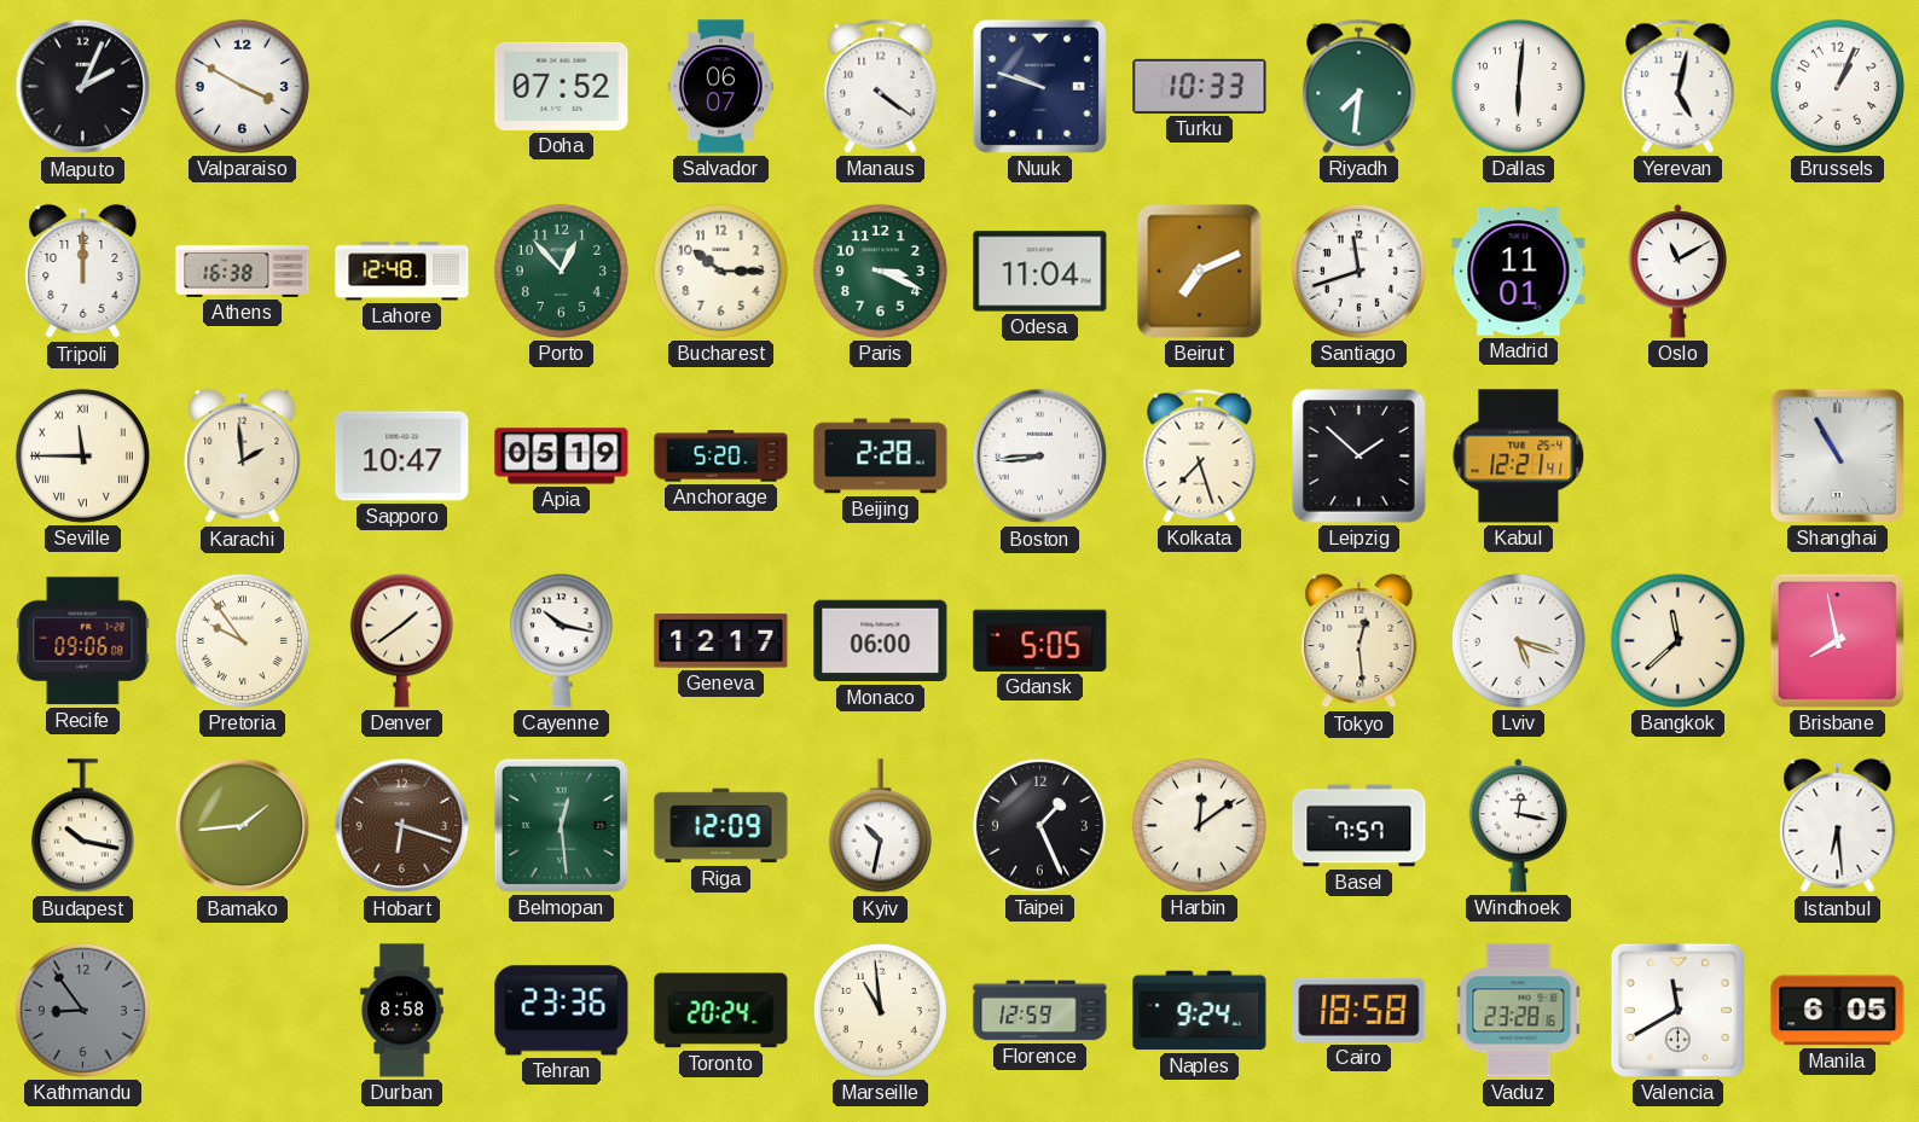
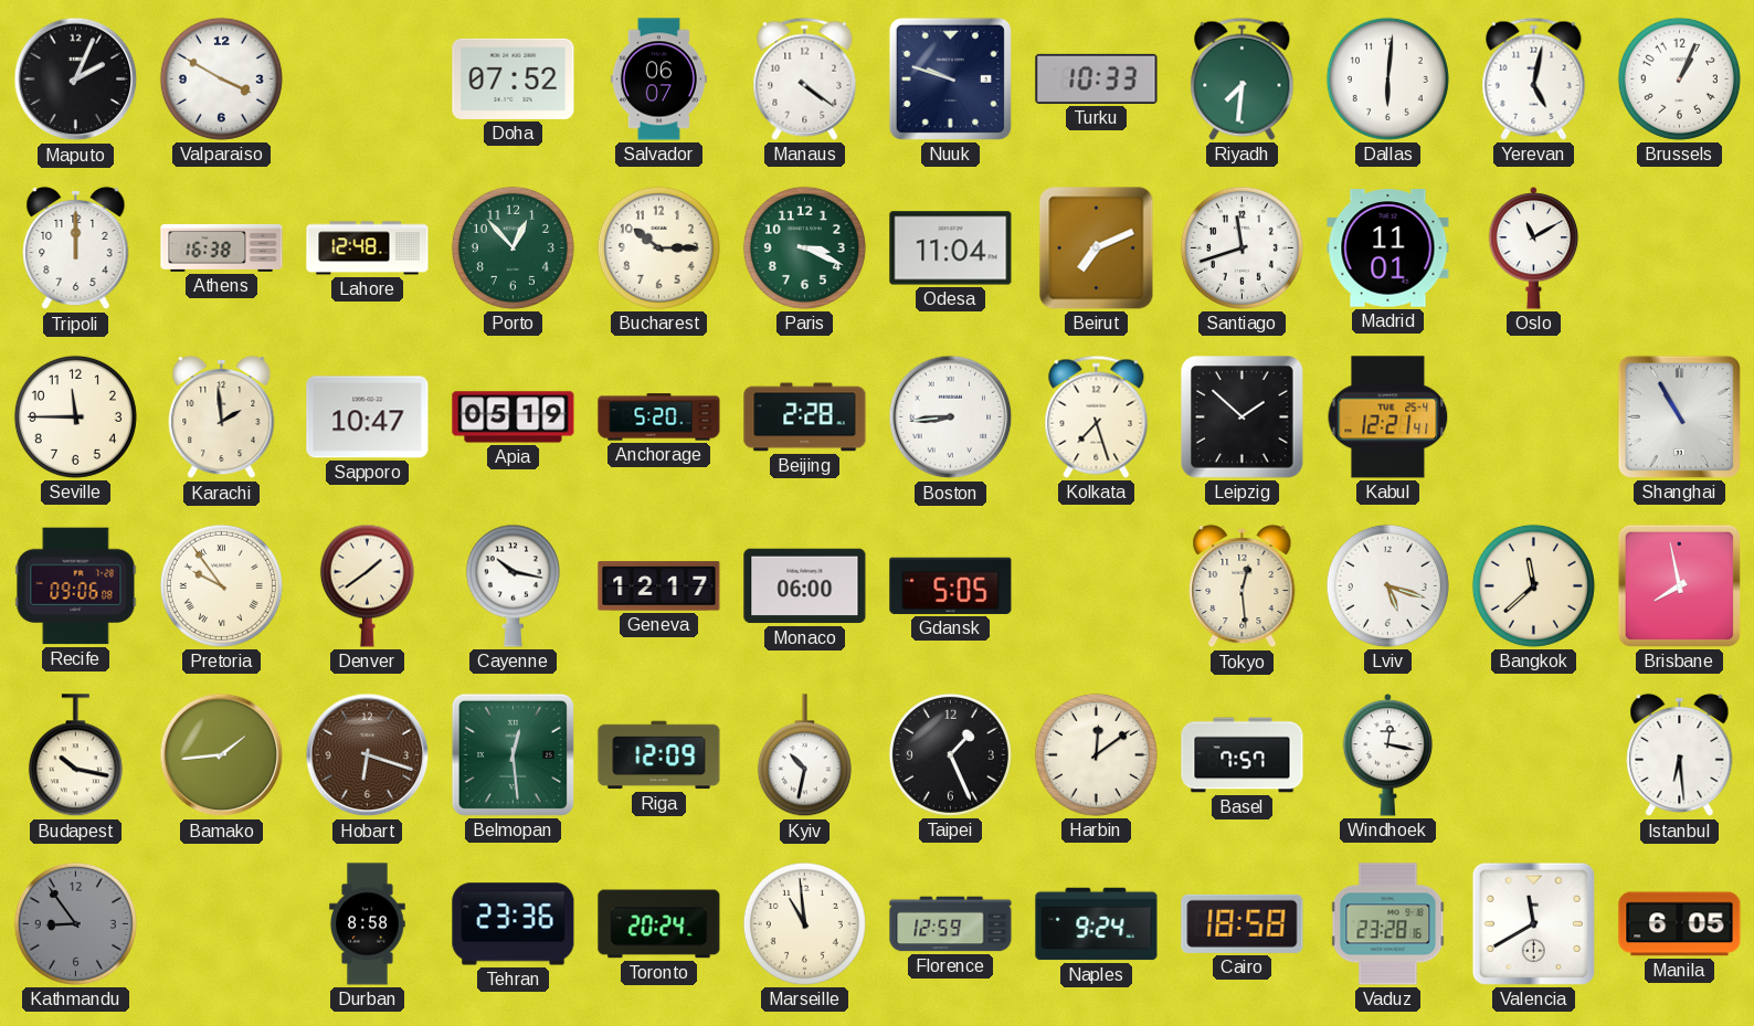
Seville numerals: Roman -> Arabic
